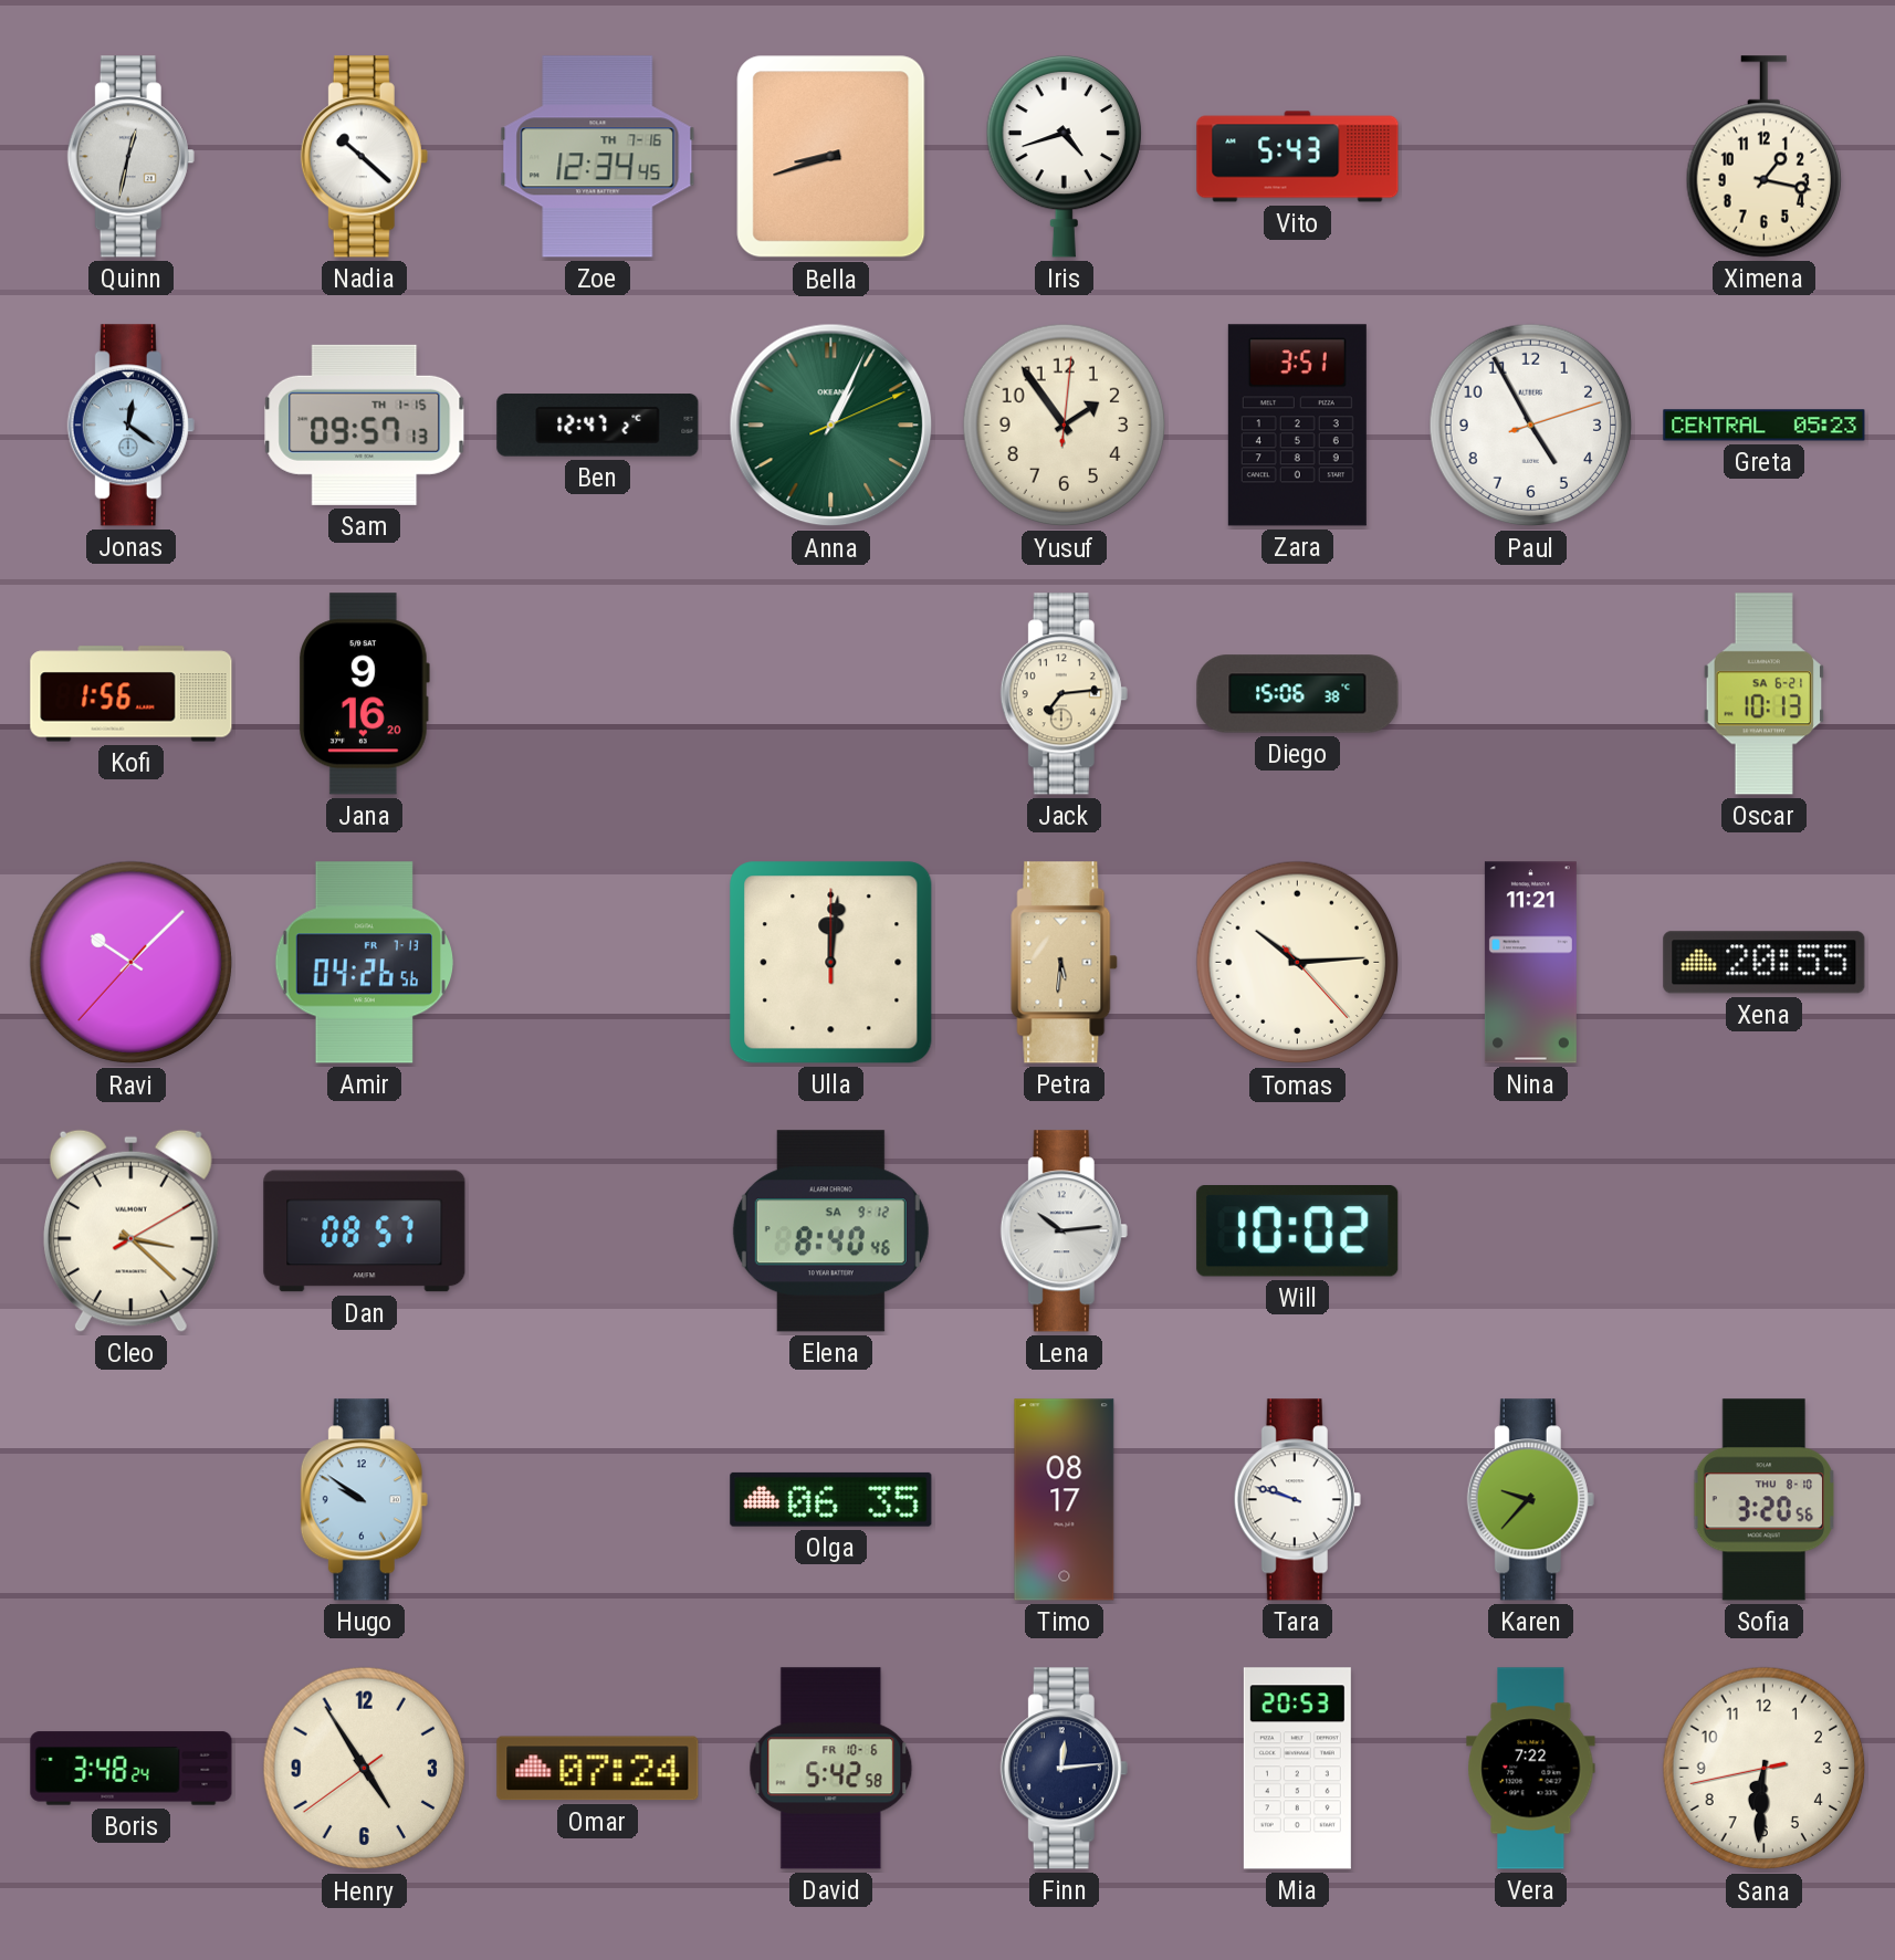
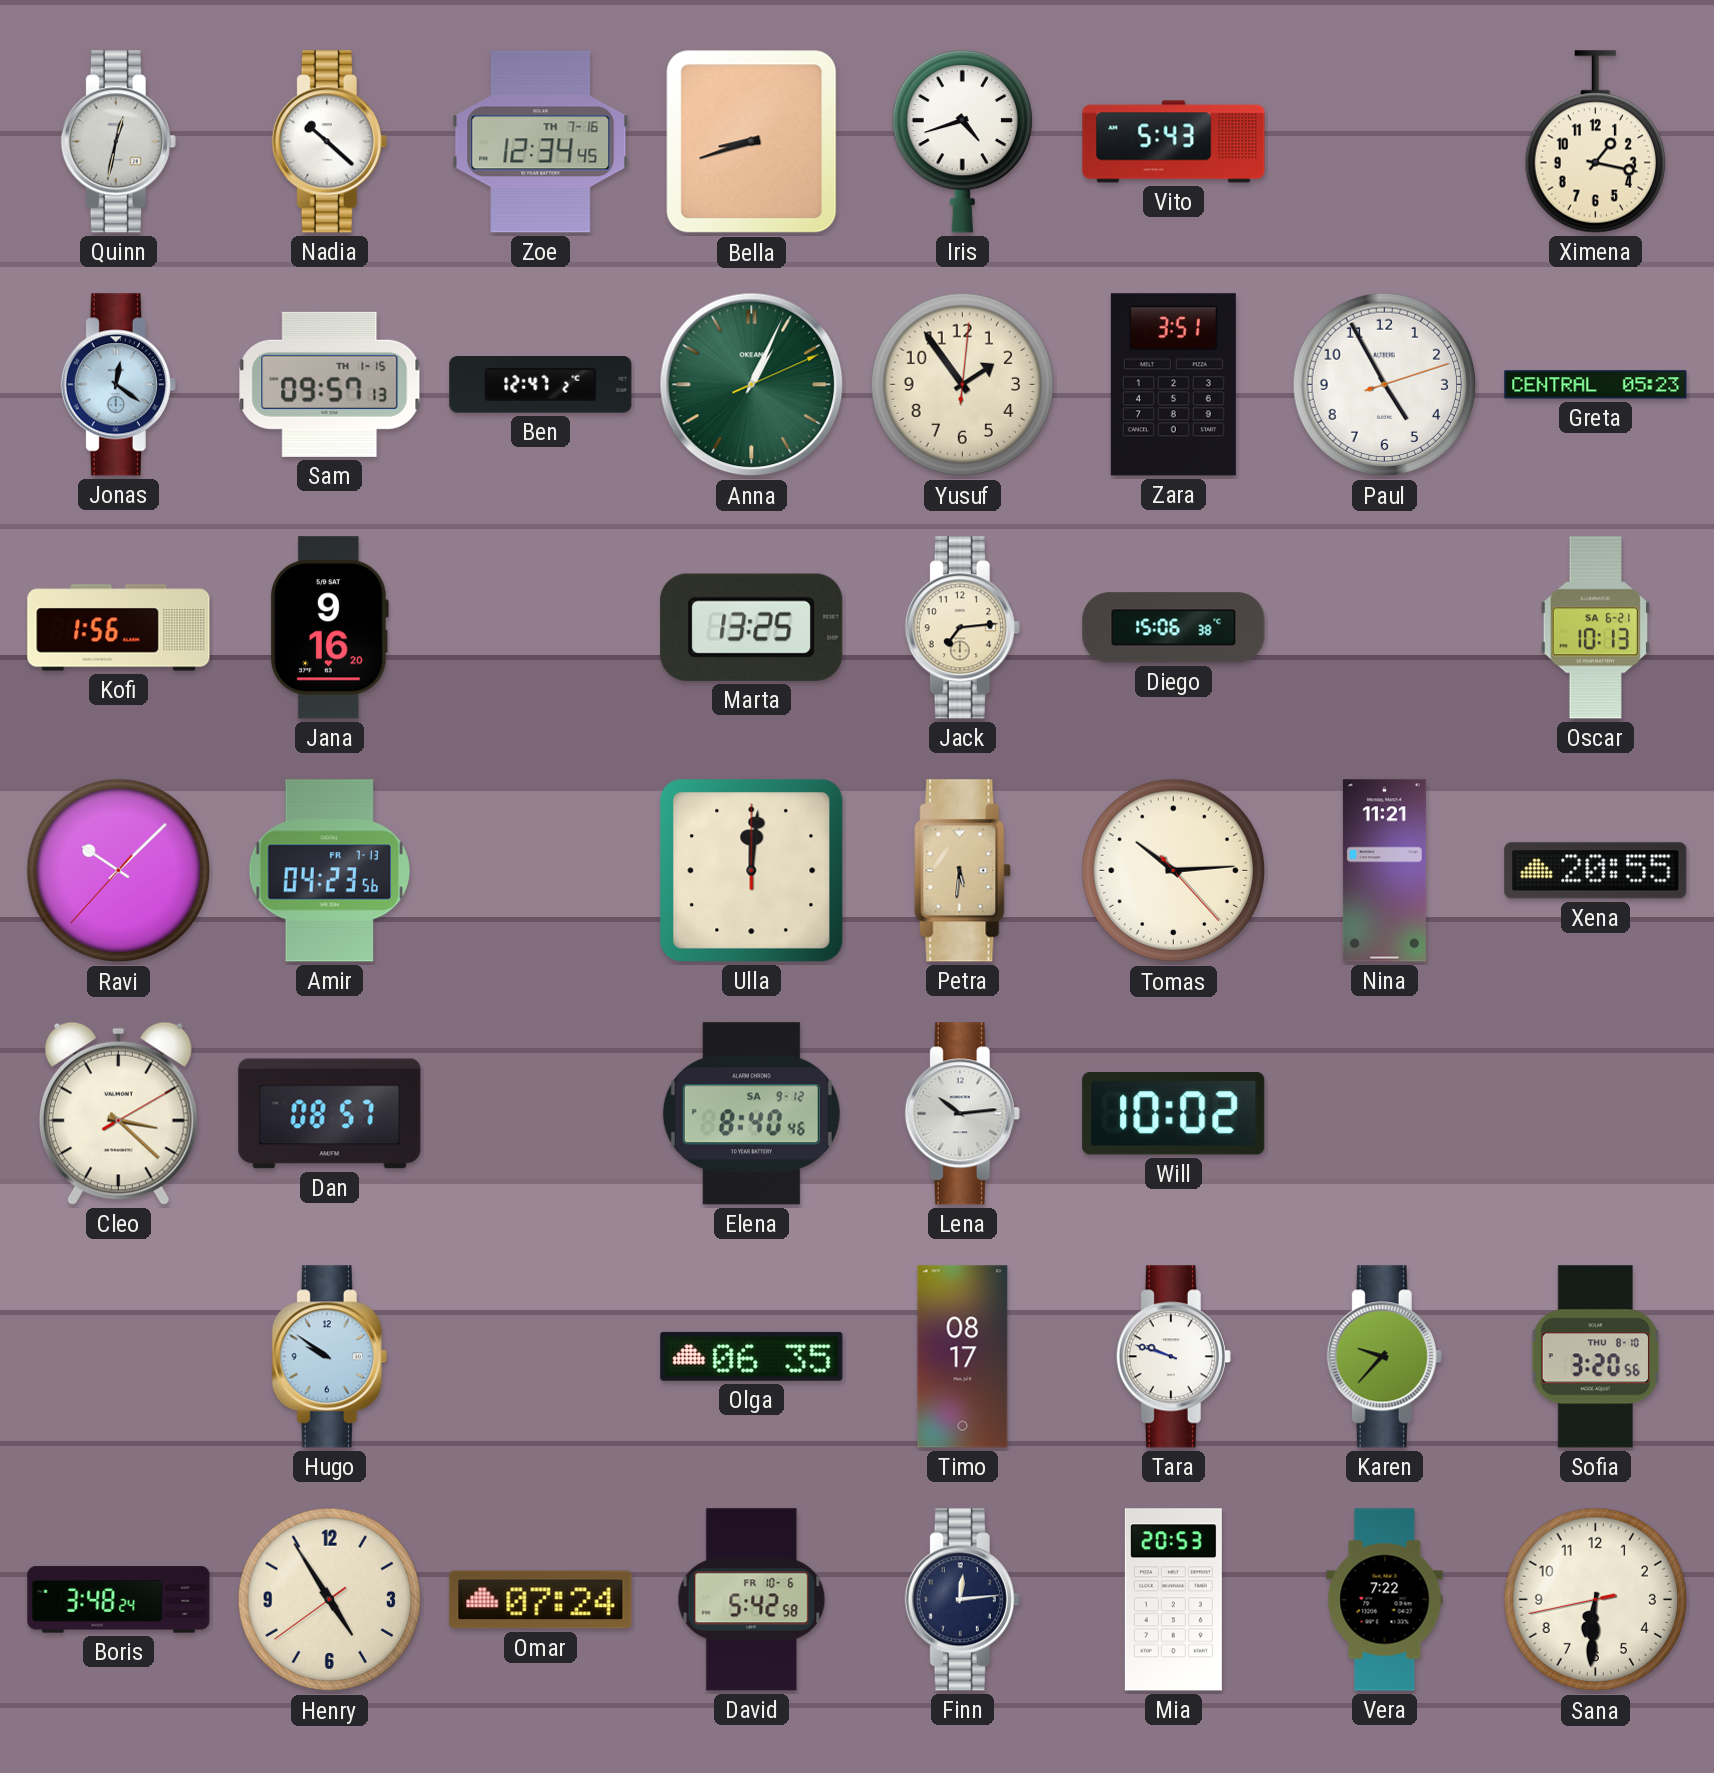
Marta: none -> 13:25
Amir: 04:26 -> 04:23
